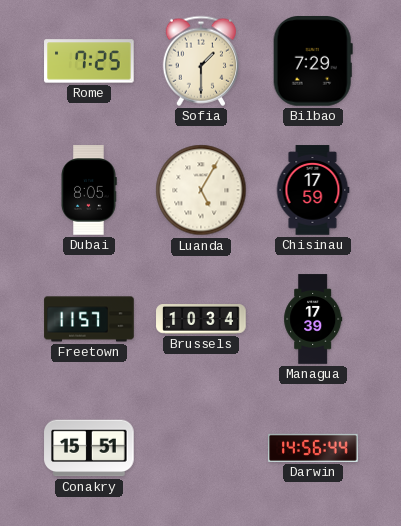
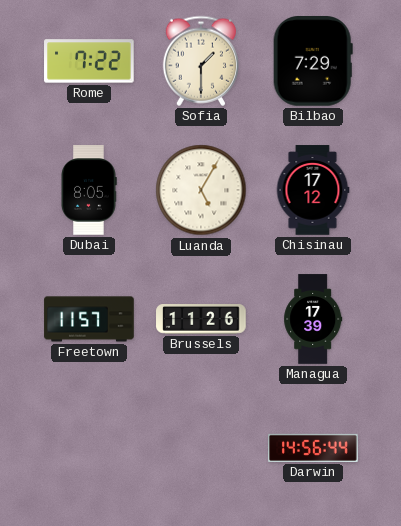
Rome: 7:25 -> 7:22
Chisinau: 17:59 -> 17:12
Brussels: 10:34 -> 11:26
Conakry: 15:51 -> none
